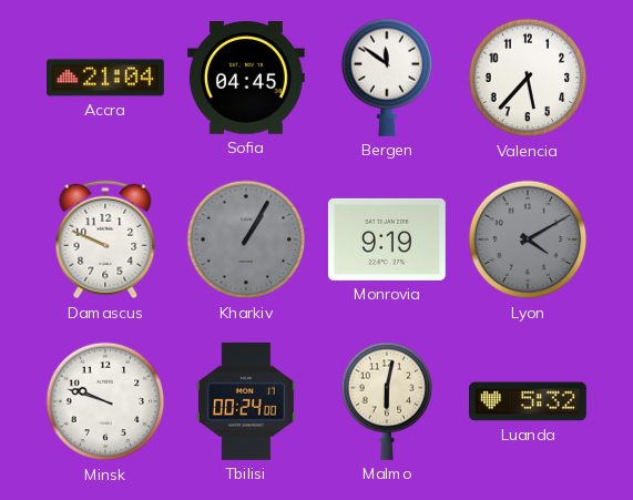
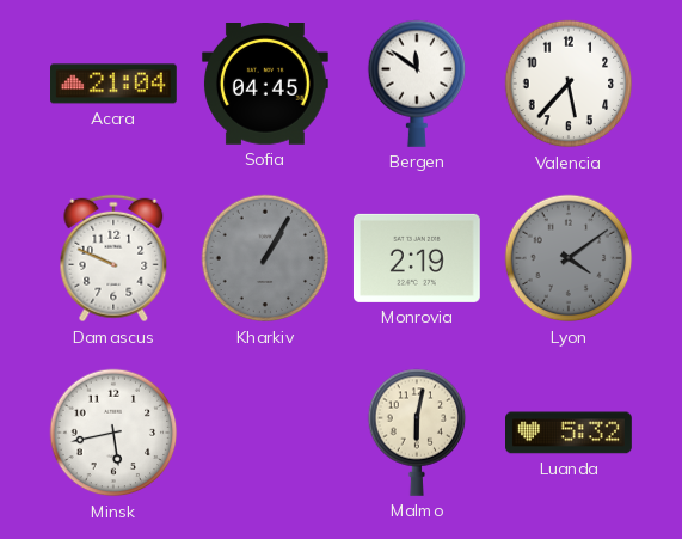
Monrovia: 9:19 -> 2:19
Lyon: 4:10 -> 4:09
Minsk: 9:48 -> 5:43
Tbilisi: 00:24 -> none
